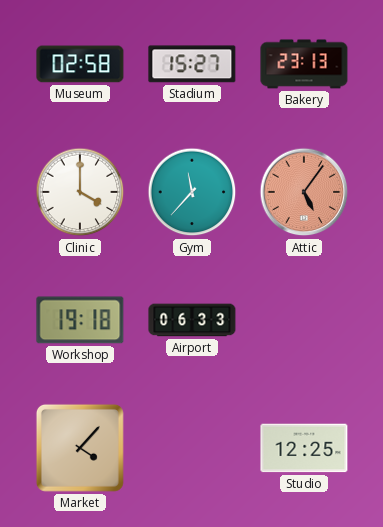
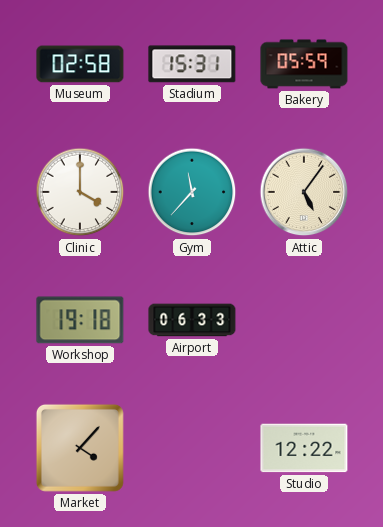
Stadium: 15:27 -> 15:31
Bakery: 23:13 -> 05:59
Attic dial: salmon -> cream
Studio: 12:25 -> 12:22
